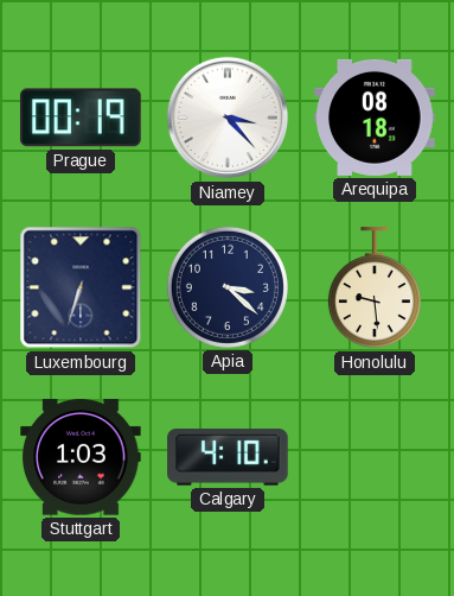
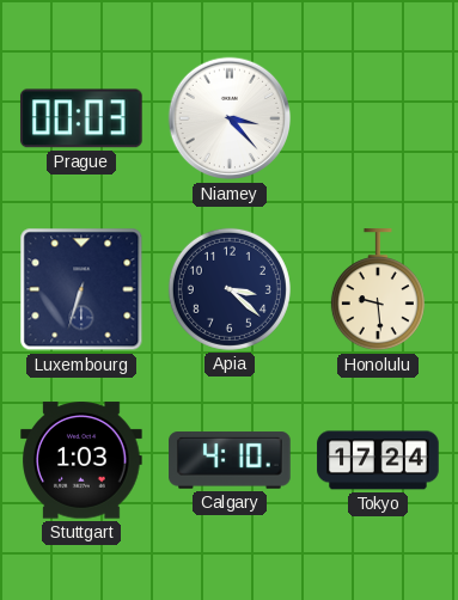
Prague: 00:19 -> 00:03
Arequipa: 08:18 -> none
Tokyo: none -> 17:24
